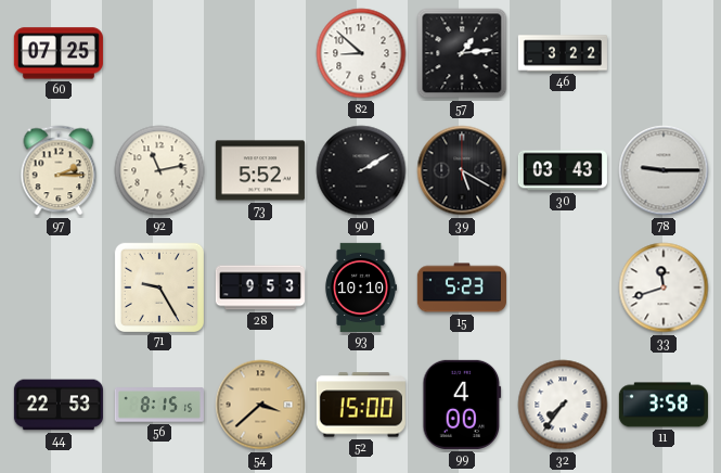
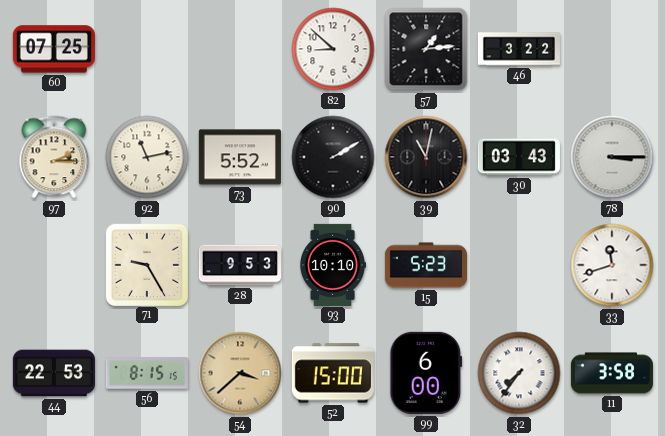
39: 5:20 -> 11:02
78: 9:15 -> 3:15
99: 4:00 -> 6:00
